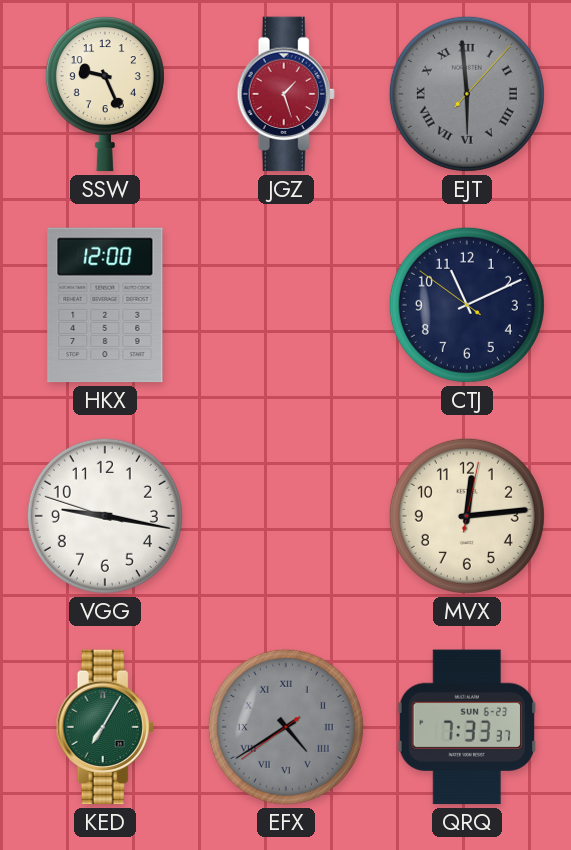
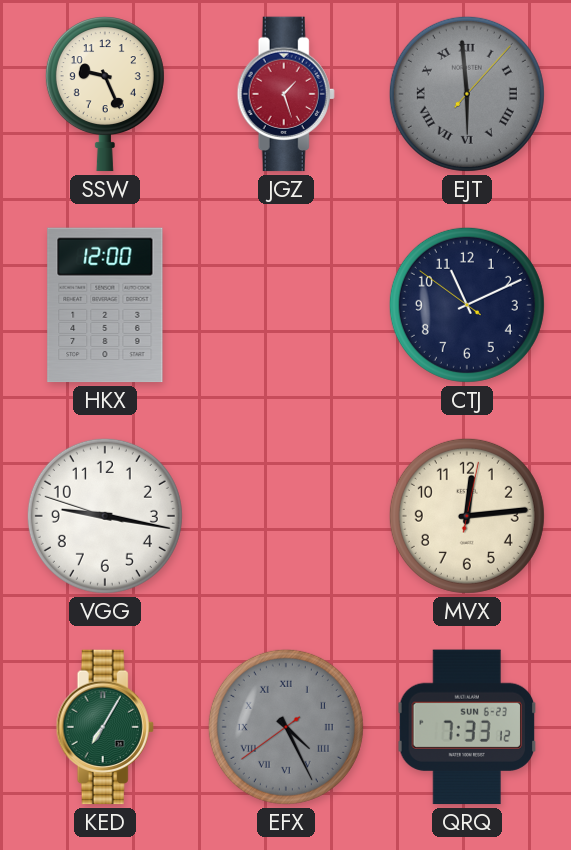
EFX: 4:39 -> 4:25
QRQ: 7:33:37 -> 7:33:12
